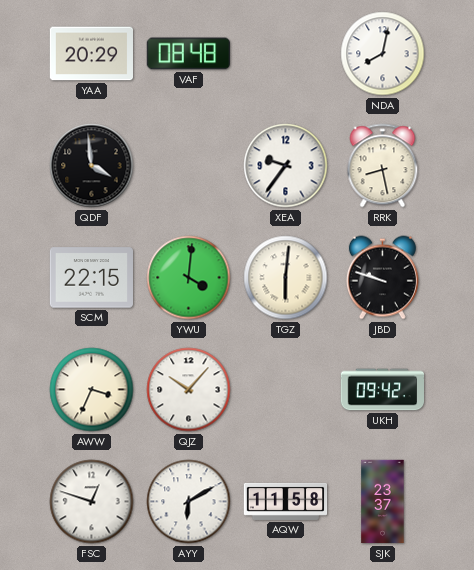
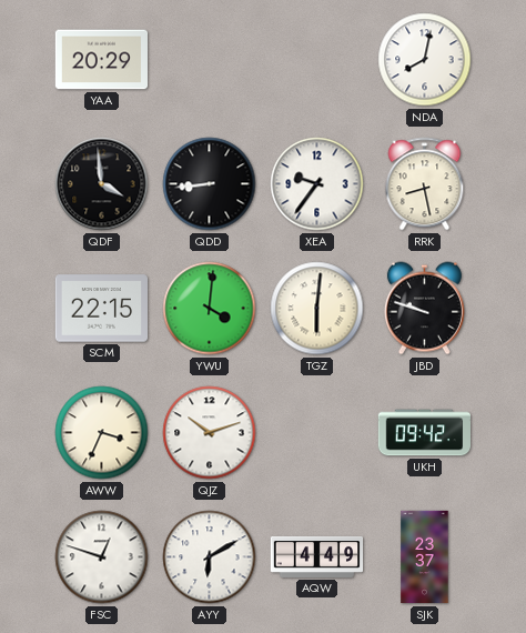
VAF: 08:48 -> none
QDD: none -> 8:44
QJZ: 10:07 -> 10:12
AQW: 11:58 -> 4:49
